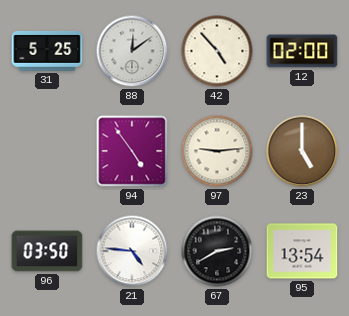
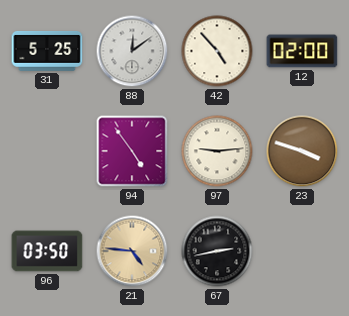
23: 5:00 -> 3:48
21 dial: white -> champagne
67: 2:40 -> 2:43
95: 13:54 -> none
